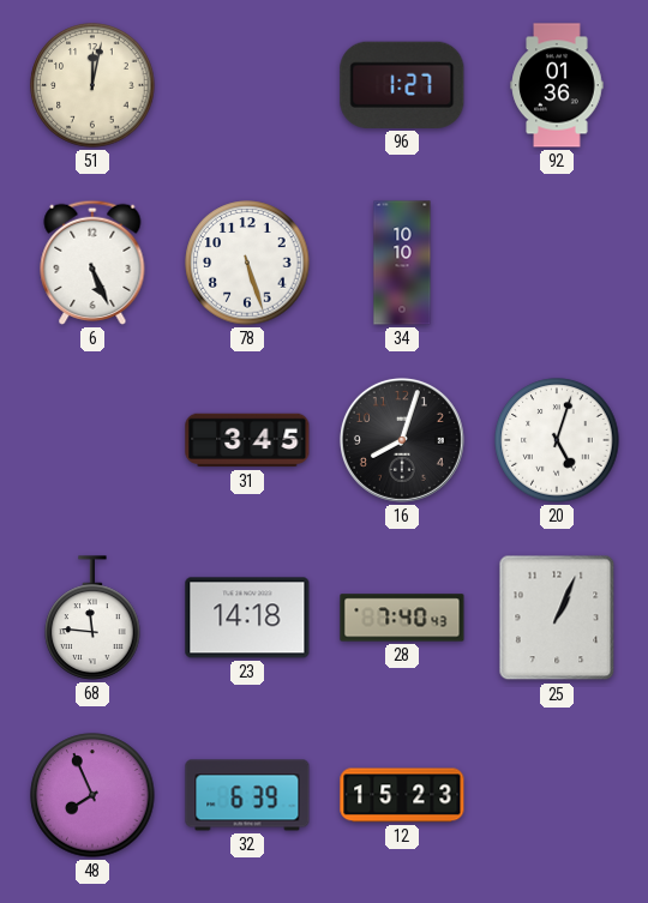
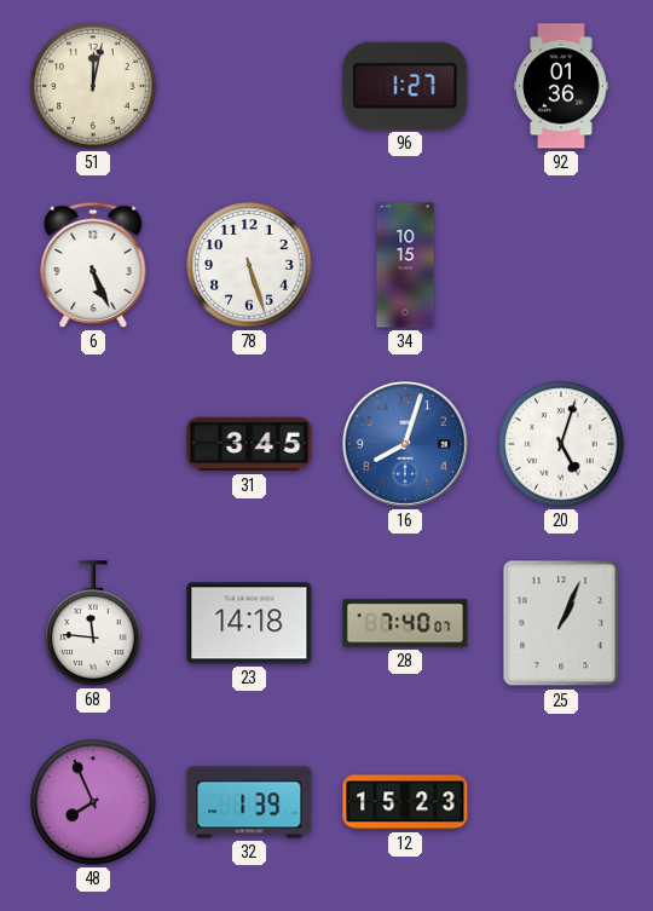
34: 10:10 -> 10:15
16 dial: black -> blue
28: 7:40:43 -> 7:40:07
32: 6:39 -> 1:39
